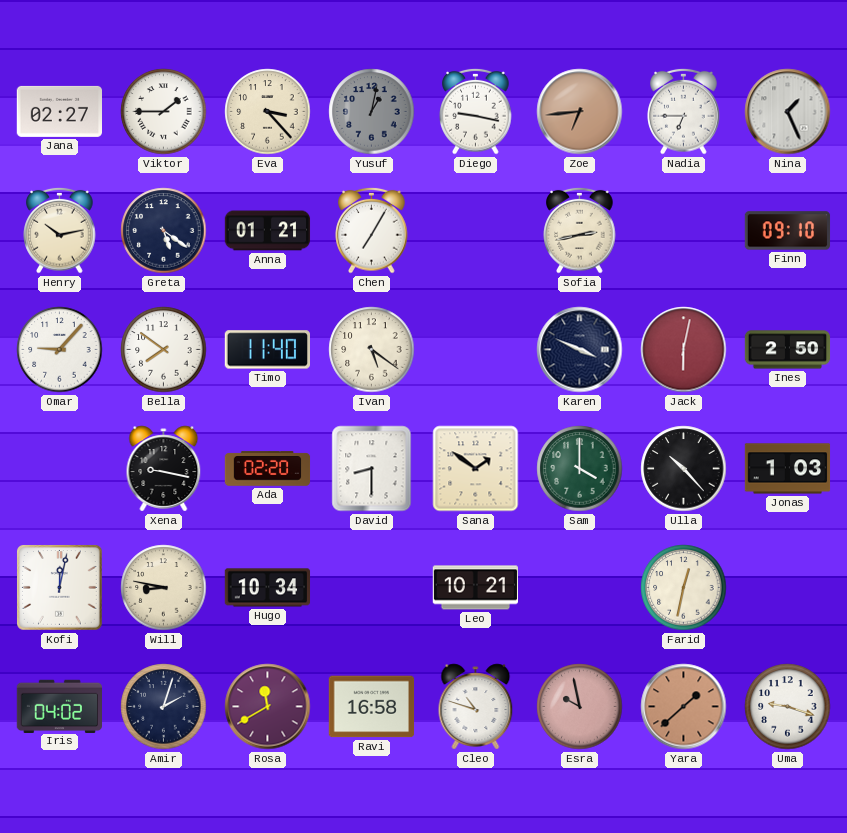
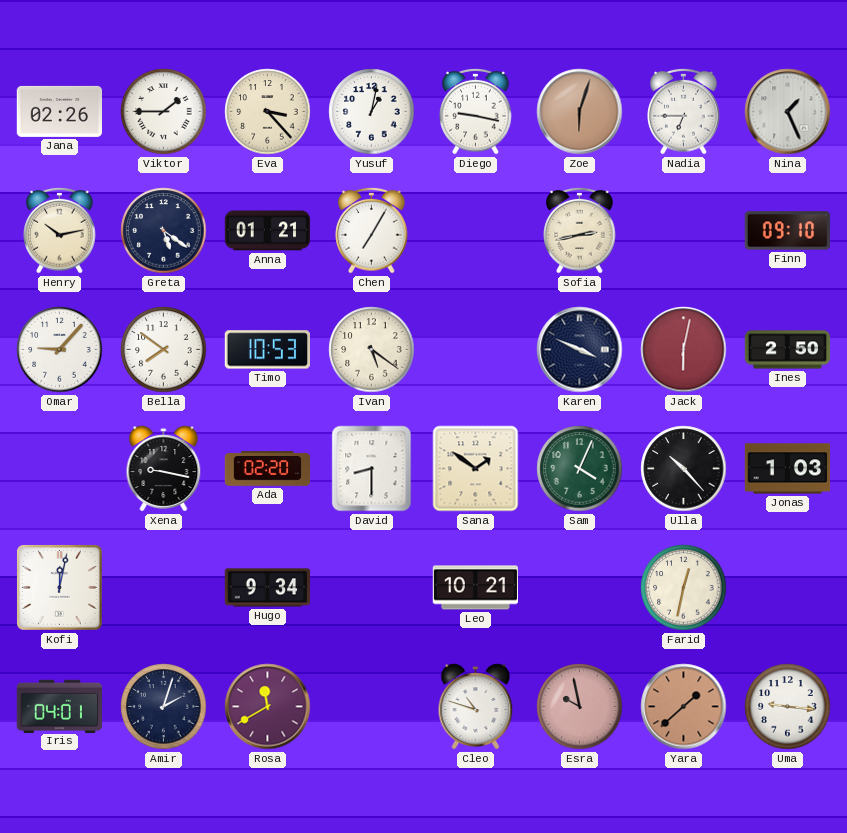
Jana: 02:27 -> 02:26
Yusuf dial: grey -> white
Zoe: 6:44 -> 6:03
Timo: 11:40 -> 10:53
Sam: 4:00 -> 4:04
Will: 8:47 -> none
Hugo: 10:34 -> 9:34
Iris: 04:02 -> 04:01
Ravi: 16:58 -> none
Uma: 9:18 -> 9:16
